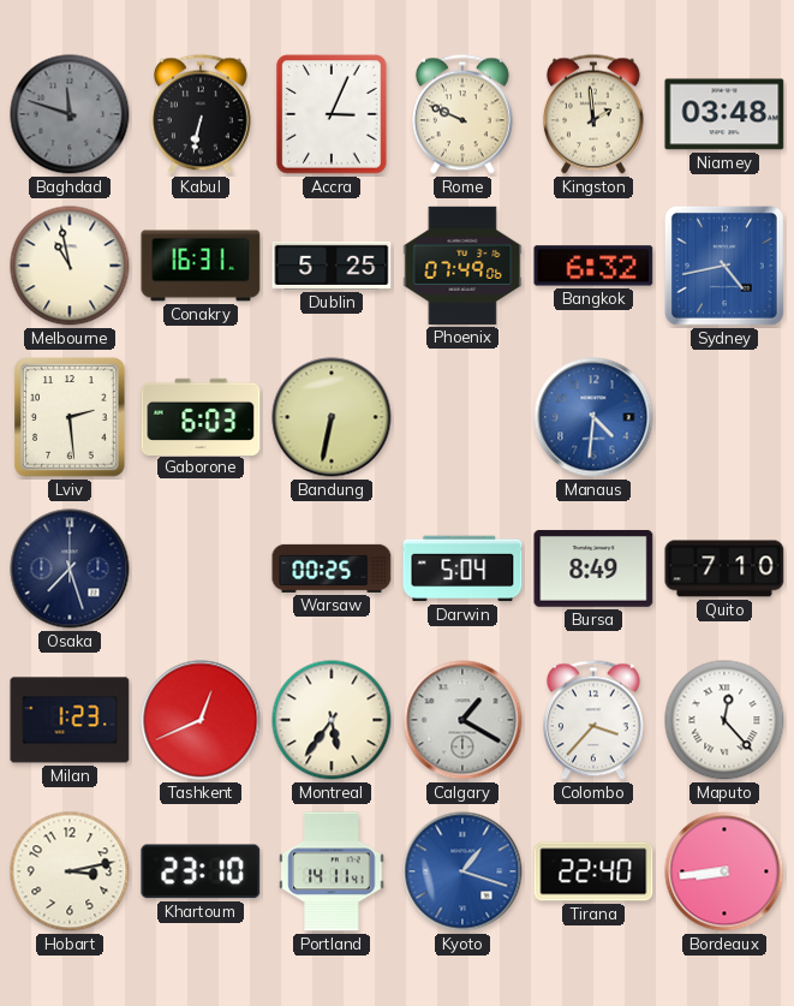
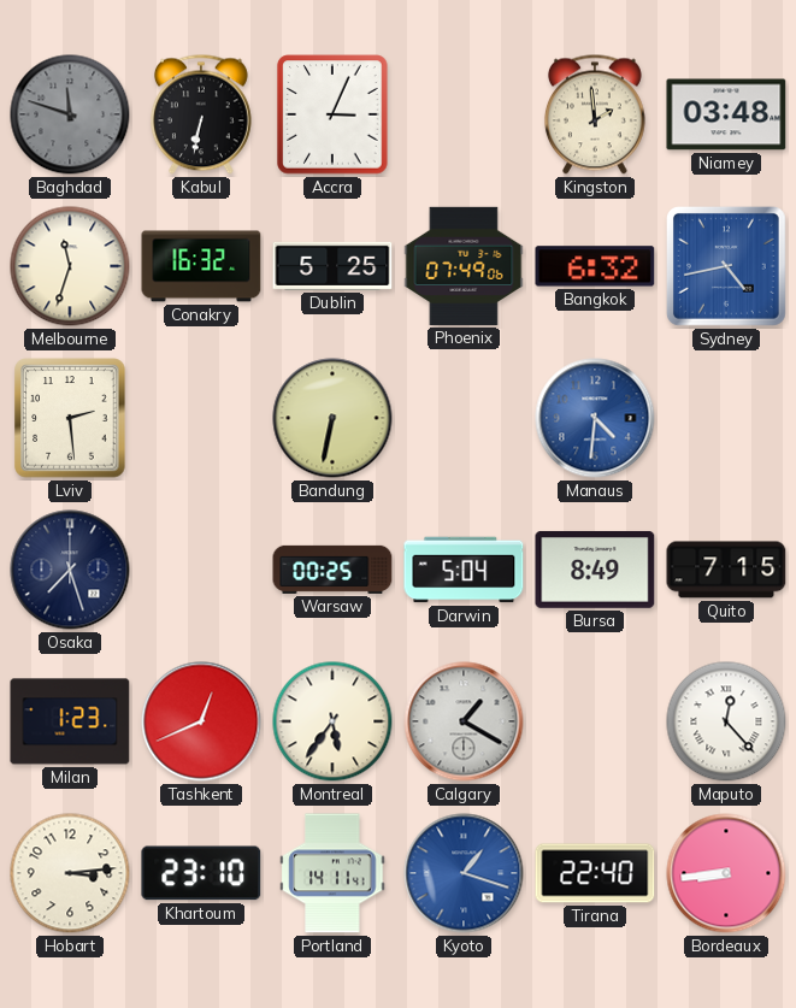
Rome: 9:49 -> none
Melbourne: 10:58 -> 11:33
Conakry: 16:31 -> 16:32
Gaborone: 6:03 -> none
Quito: 7:10 -> 7:15
Colombo: 3:37 -> none
Hobart: 3:13 -> 3:14
